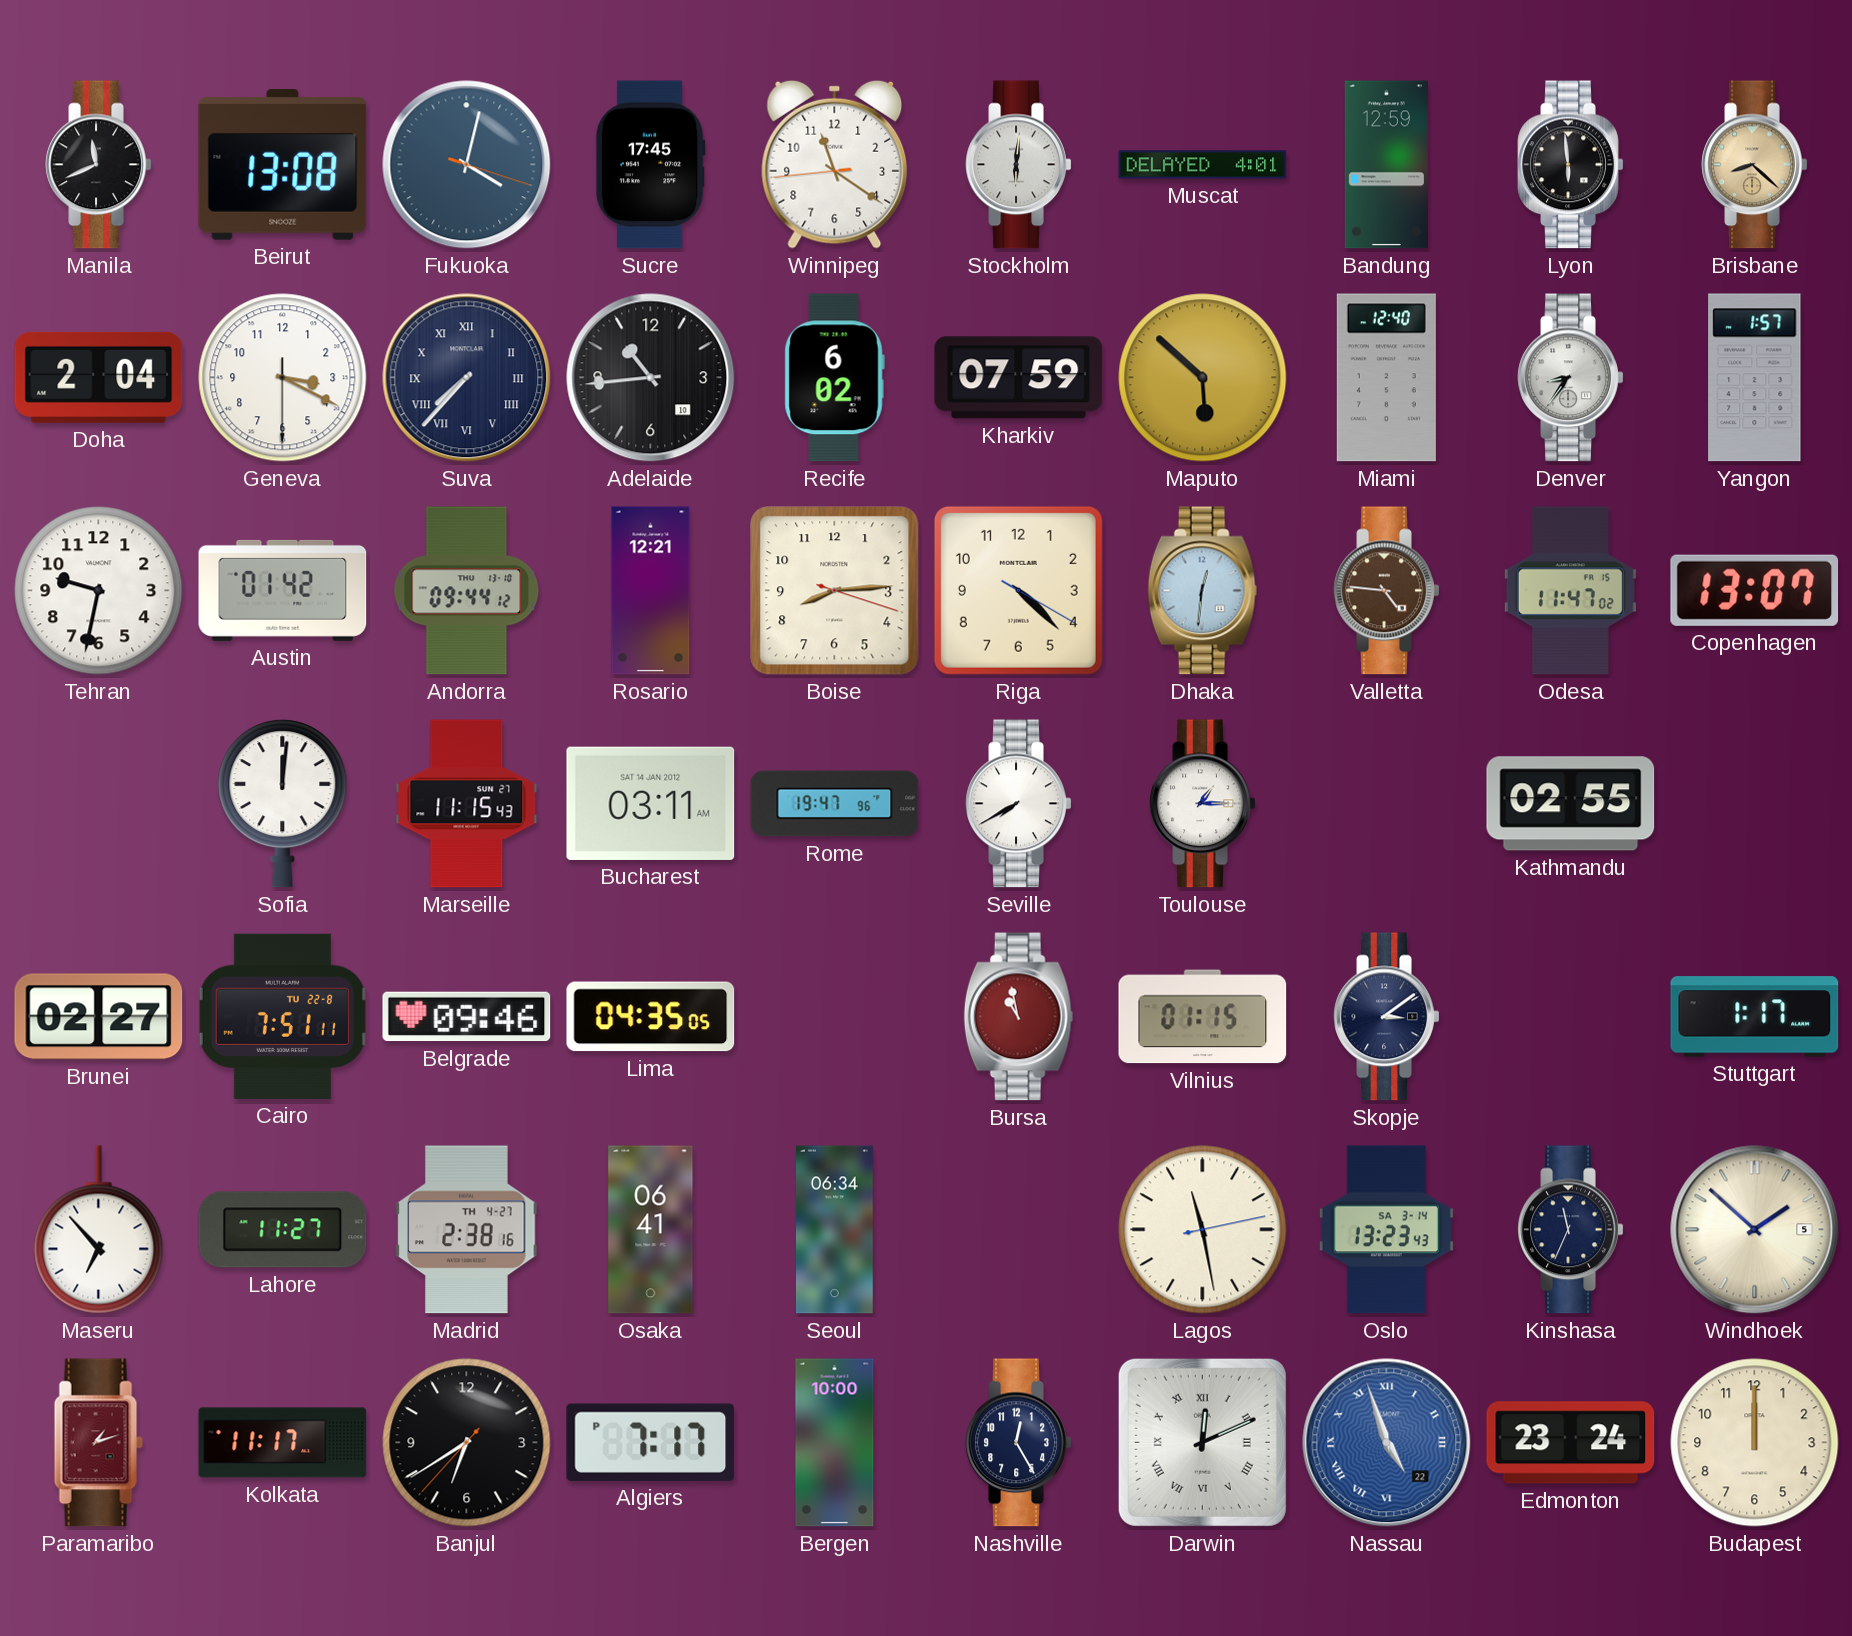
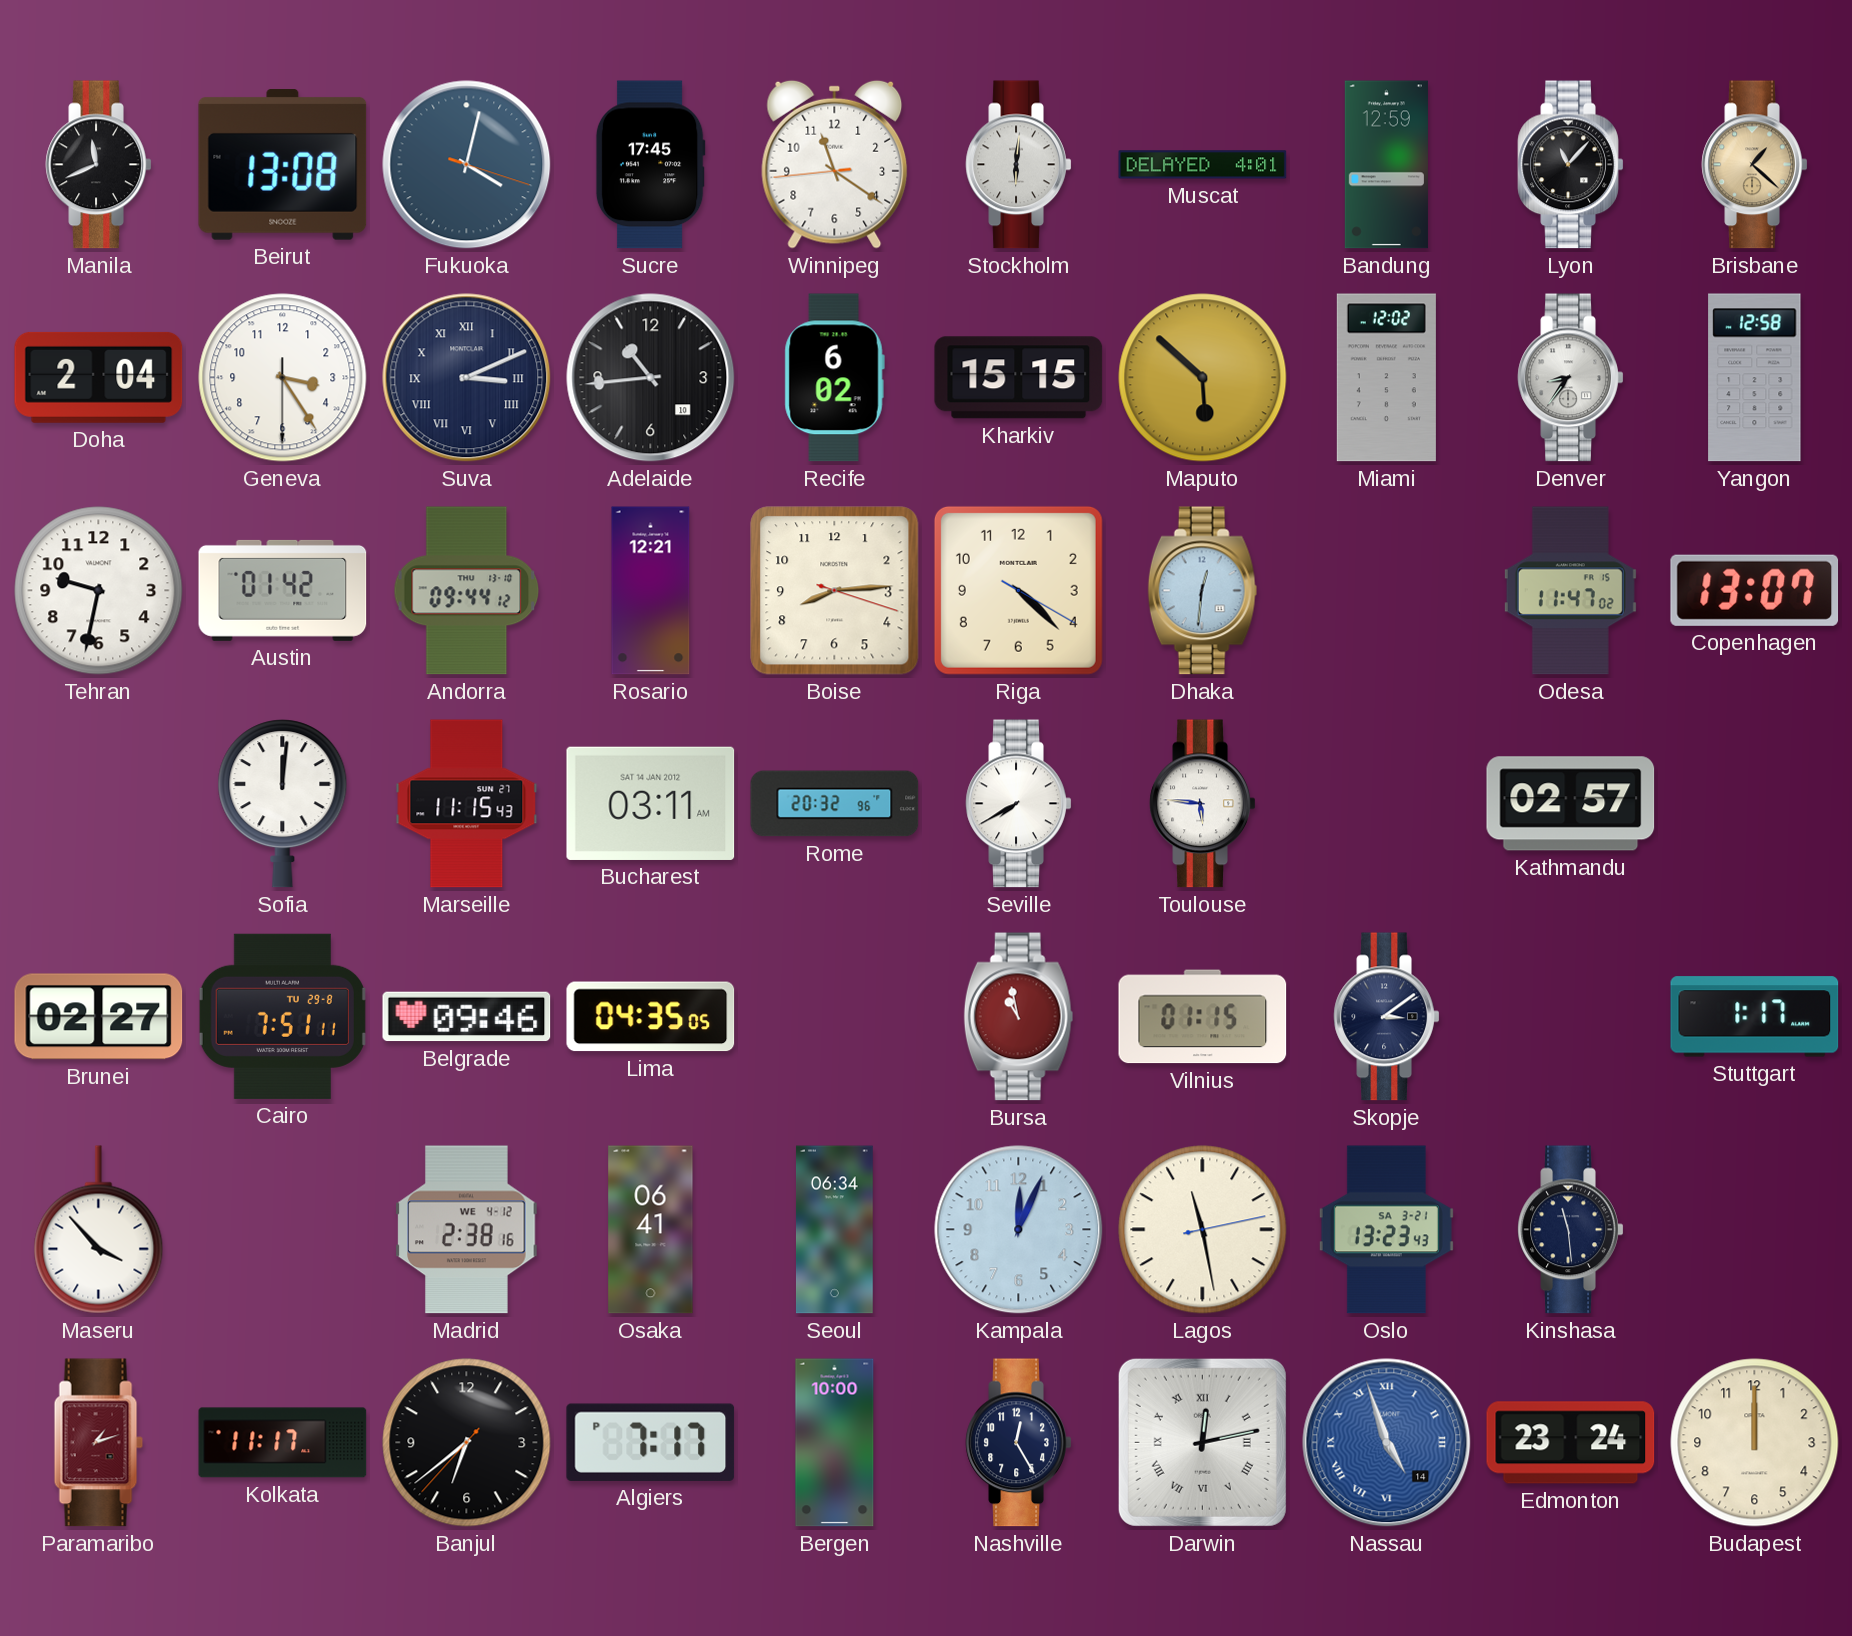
Lyon: 5:59 -> 11:07
Brisbane: 8:22 -> 1:22
Geneva: 3:19 -> 3:24
Suva: 7:37 -> 3:11
Kharkiv: 07:59 -> 15:15
Miami: 12:40 -> 12:02
Yangon: 1:57 -> 12:58
Valletta: 4:46 -> none
Rome: 19:47 -> 20:32
Toulouse: 1:15 -> 5:46
Kathmandu: 02:55 -> 02:57
Cairo date: TU 22-8 -> TU 29-8
Maseru: 6:53 -> 3:53
Lahore: 11:27 -> none
Madrid date: TH 4-27 -> WE 4-12
Kampala: none -> 12:04
Oslo date: SA 3-14 -> SA 3-21
Kinshasa: 11:34 -> 11:29
Windhoek: 1:52 -> none
Banjul: 6:39 -> 6:38
Darwin: 12:11 -> 12:13
Nassau date: 22 -> 14
